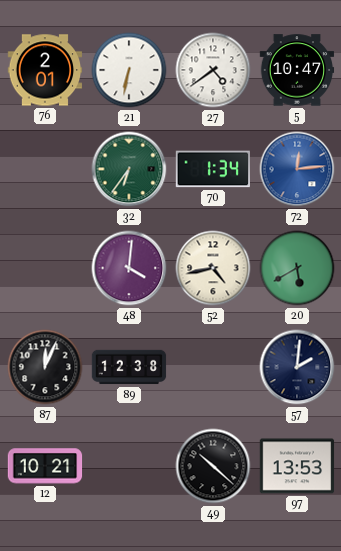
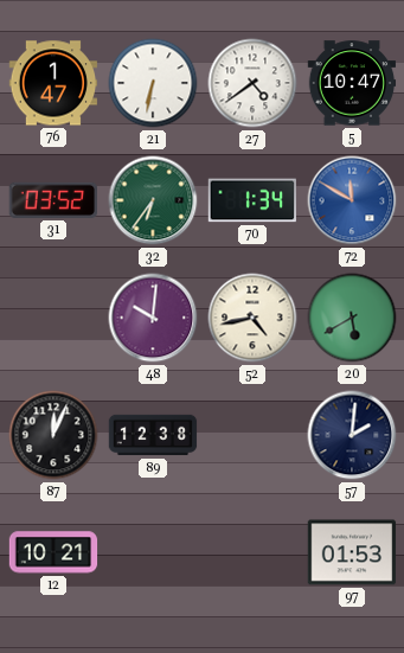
76: 2:01 -> 1:47
31: none -> 03:52
72: 12:14 -> 11:50
48: 4:01 -> 10:01
49: 10:22 -> none
97: 13:53 -> 01:53
